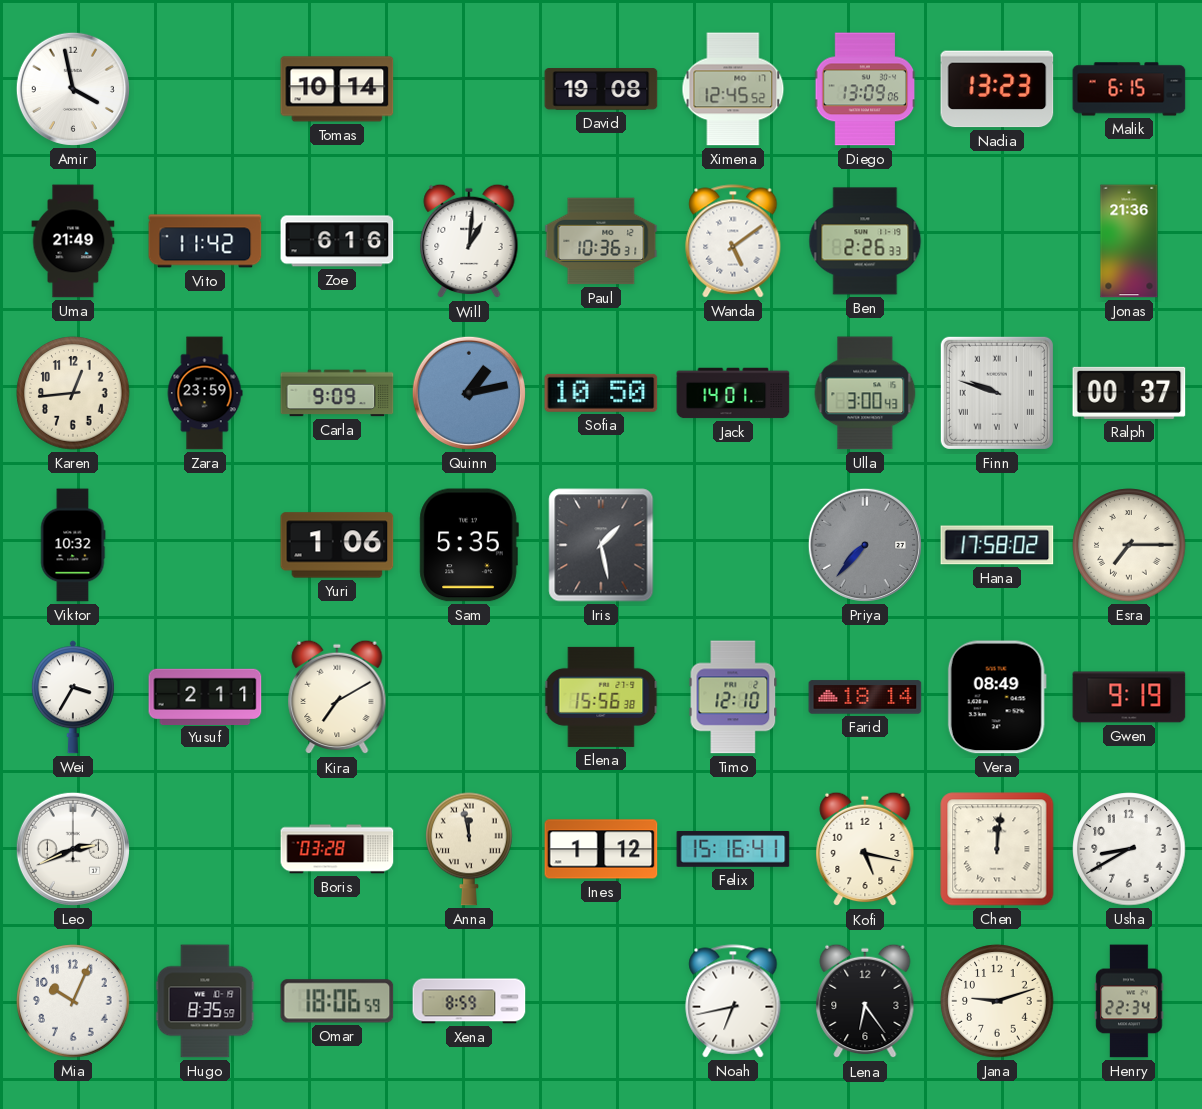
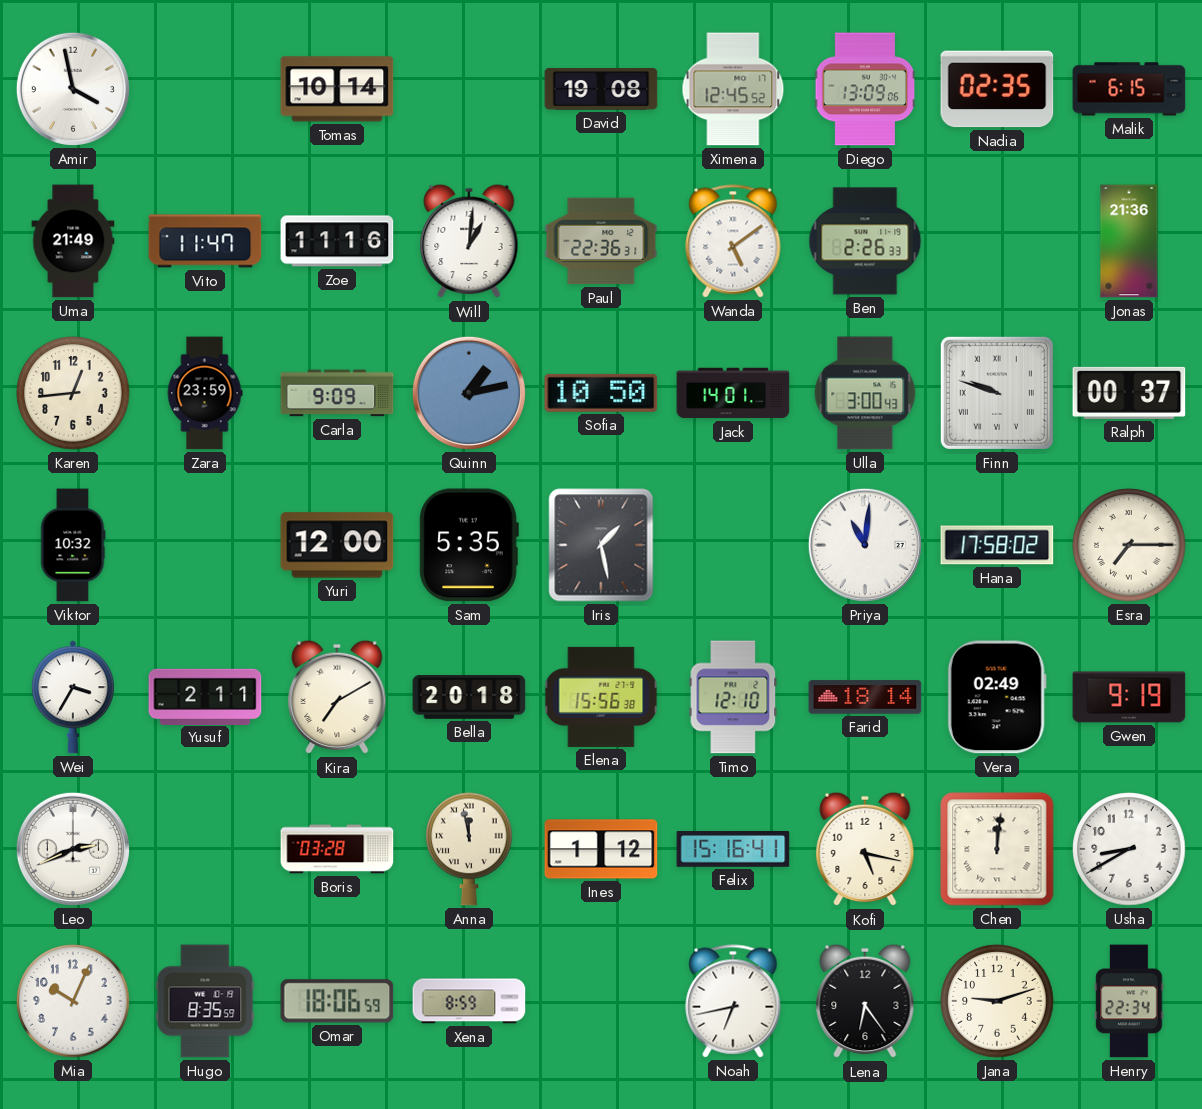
Nadia: 13:23 -> 02:35
Vito: 11:42 -> 11:47
Zoe: 6:16 -> 11:16
Paul: 10:36 -> 22:36
Yuri: 1:06 -> 12:00
Priya: 7:37 -> 11:01
Priya dial: grey -> white
Bella: none -> 20:18
Vera: 08:49 -> 02:49
